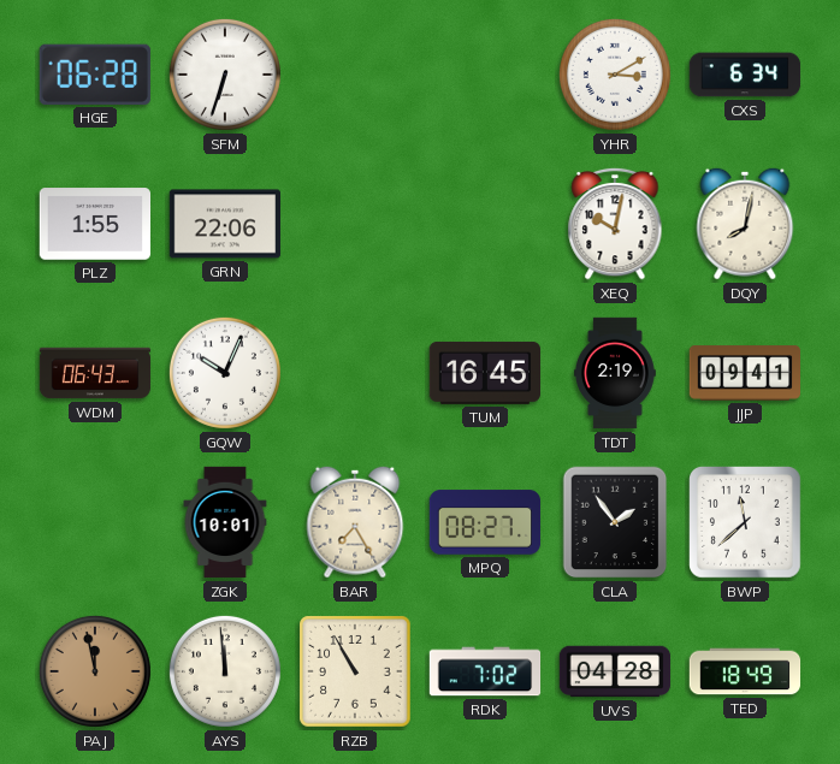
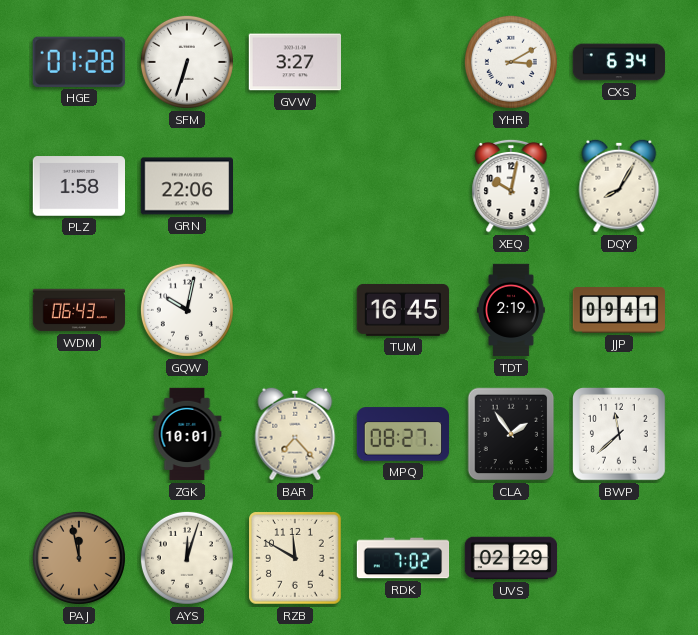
HGE: 06:28 -> 01:28
GVW: none -> 3:27
PLZ: 1:55 -> 1:58
DQY: 8:02 -> 8:05
GQW: 10:04 -> 10:02
BAR: 7:25 -> 7:23
AYS: 11:59 -> 12:03
RZB: 10:55 -> 11:50
UVS: 04:28 -> 02:29
TED: 18:49 -> none
